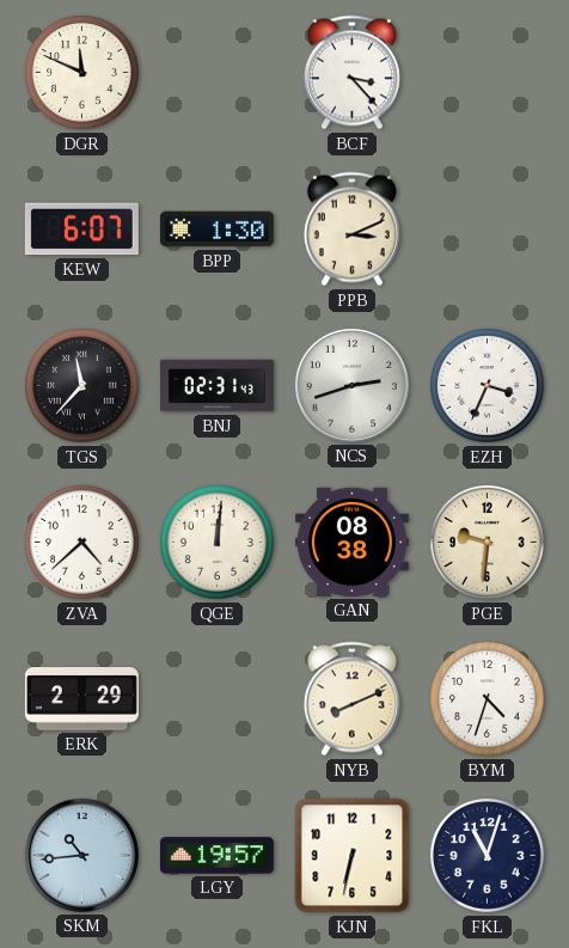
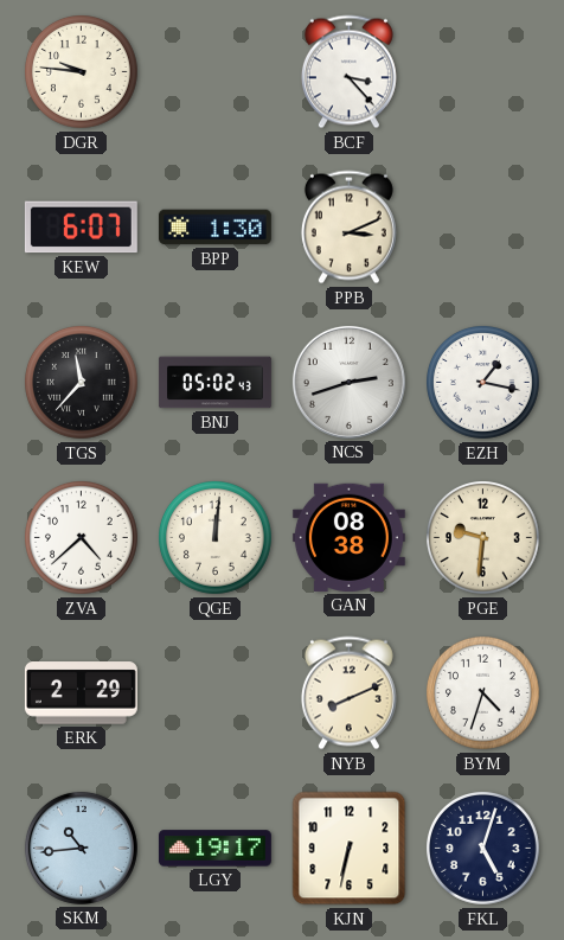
DGR: 11:49 -> 9:46
BNJ: 02:31 -> 05:02
EZH: 3:34 -> 1:17
LGY: 19:57 -> 19:17
FKL: 11:03 -> 5:03
